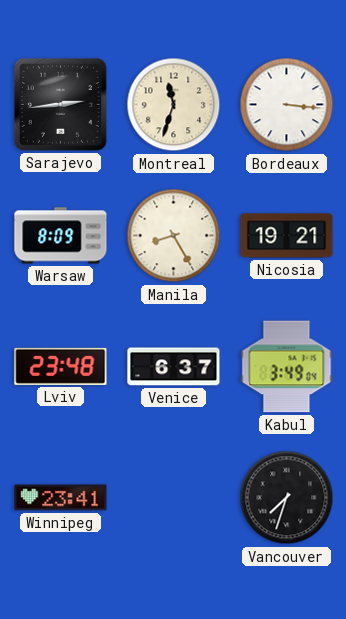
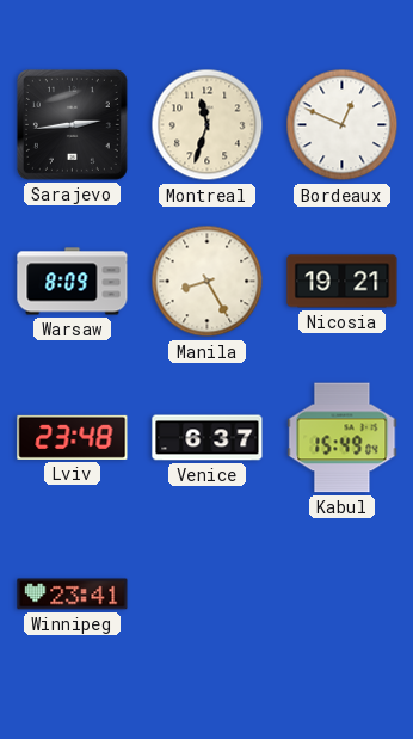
Bordeaux: 3:16 -> 12:49
Kabul: 3:49 -> 15:49
Vancouver: 7:33 -> none
